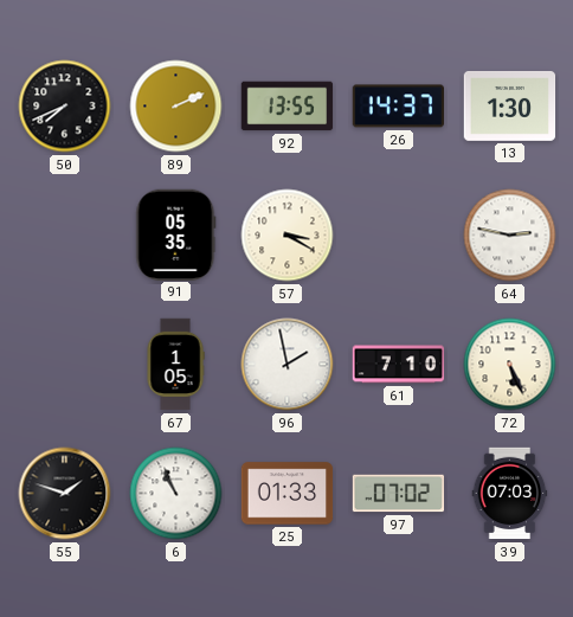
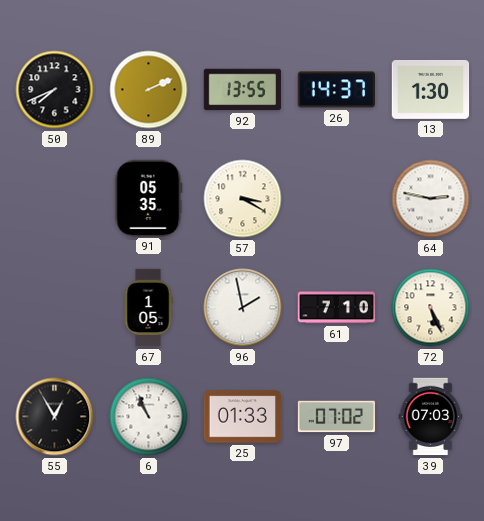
55: 1:48 -> 12:55
